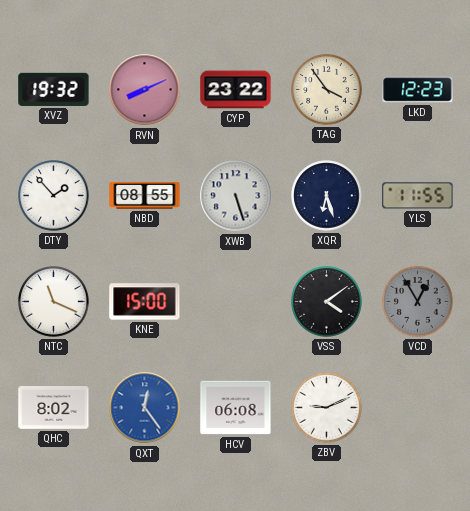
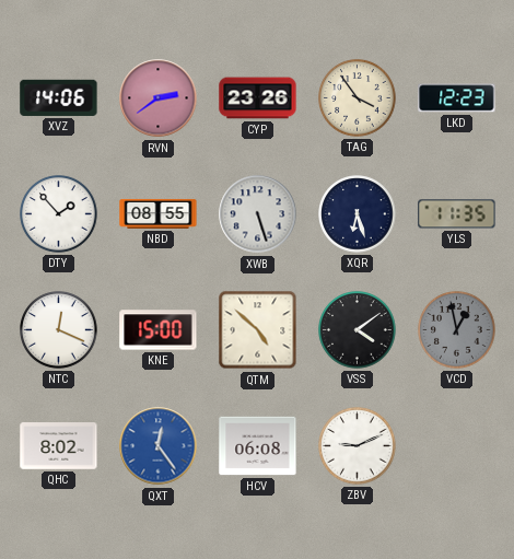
XVZ: 19:32 -> 14:06
RVN: 8:11 -> 2:39
CYP: 23:22 -> 23:26
YLS: 11:55 -> 11:35
NTC: 11:19 -> 12:19
QTM: none -> 4:52
VCD: 12:55 -> 12:58
